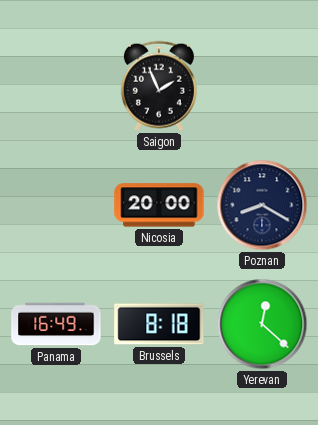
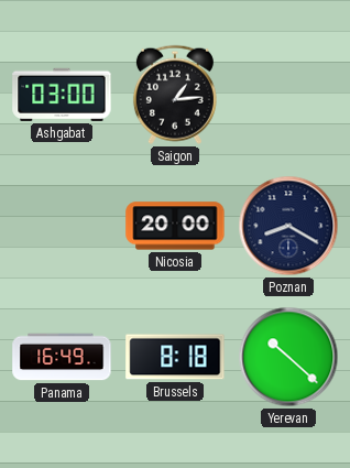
Ashgabat: none -> 03:00
Saigon: 1:56 -> 1:14
Yerevan: 12:22 -> 10:22
